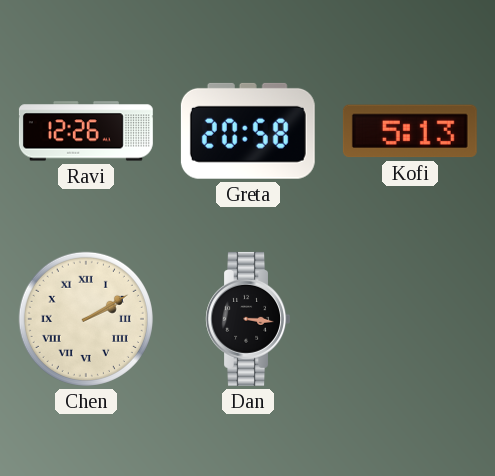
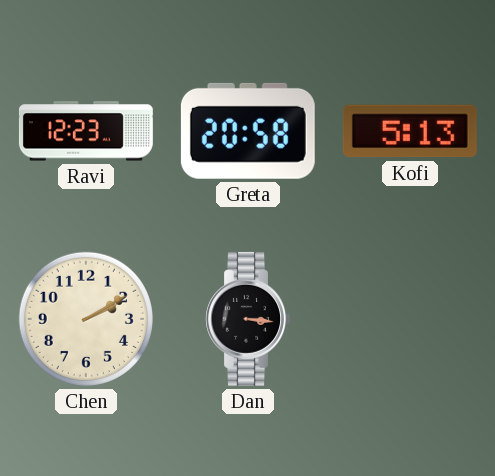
Ravi: 12:26 -> 12:23
Chen numerals: Roman -> Arabic
